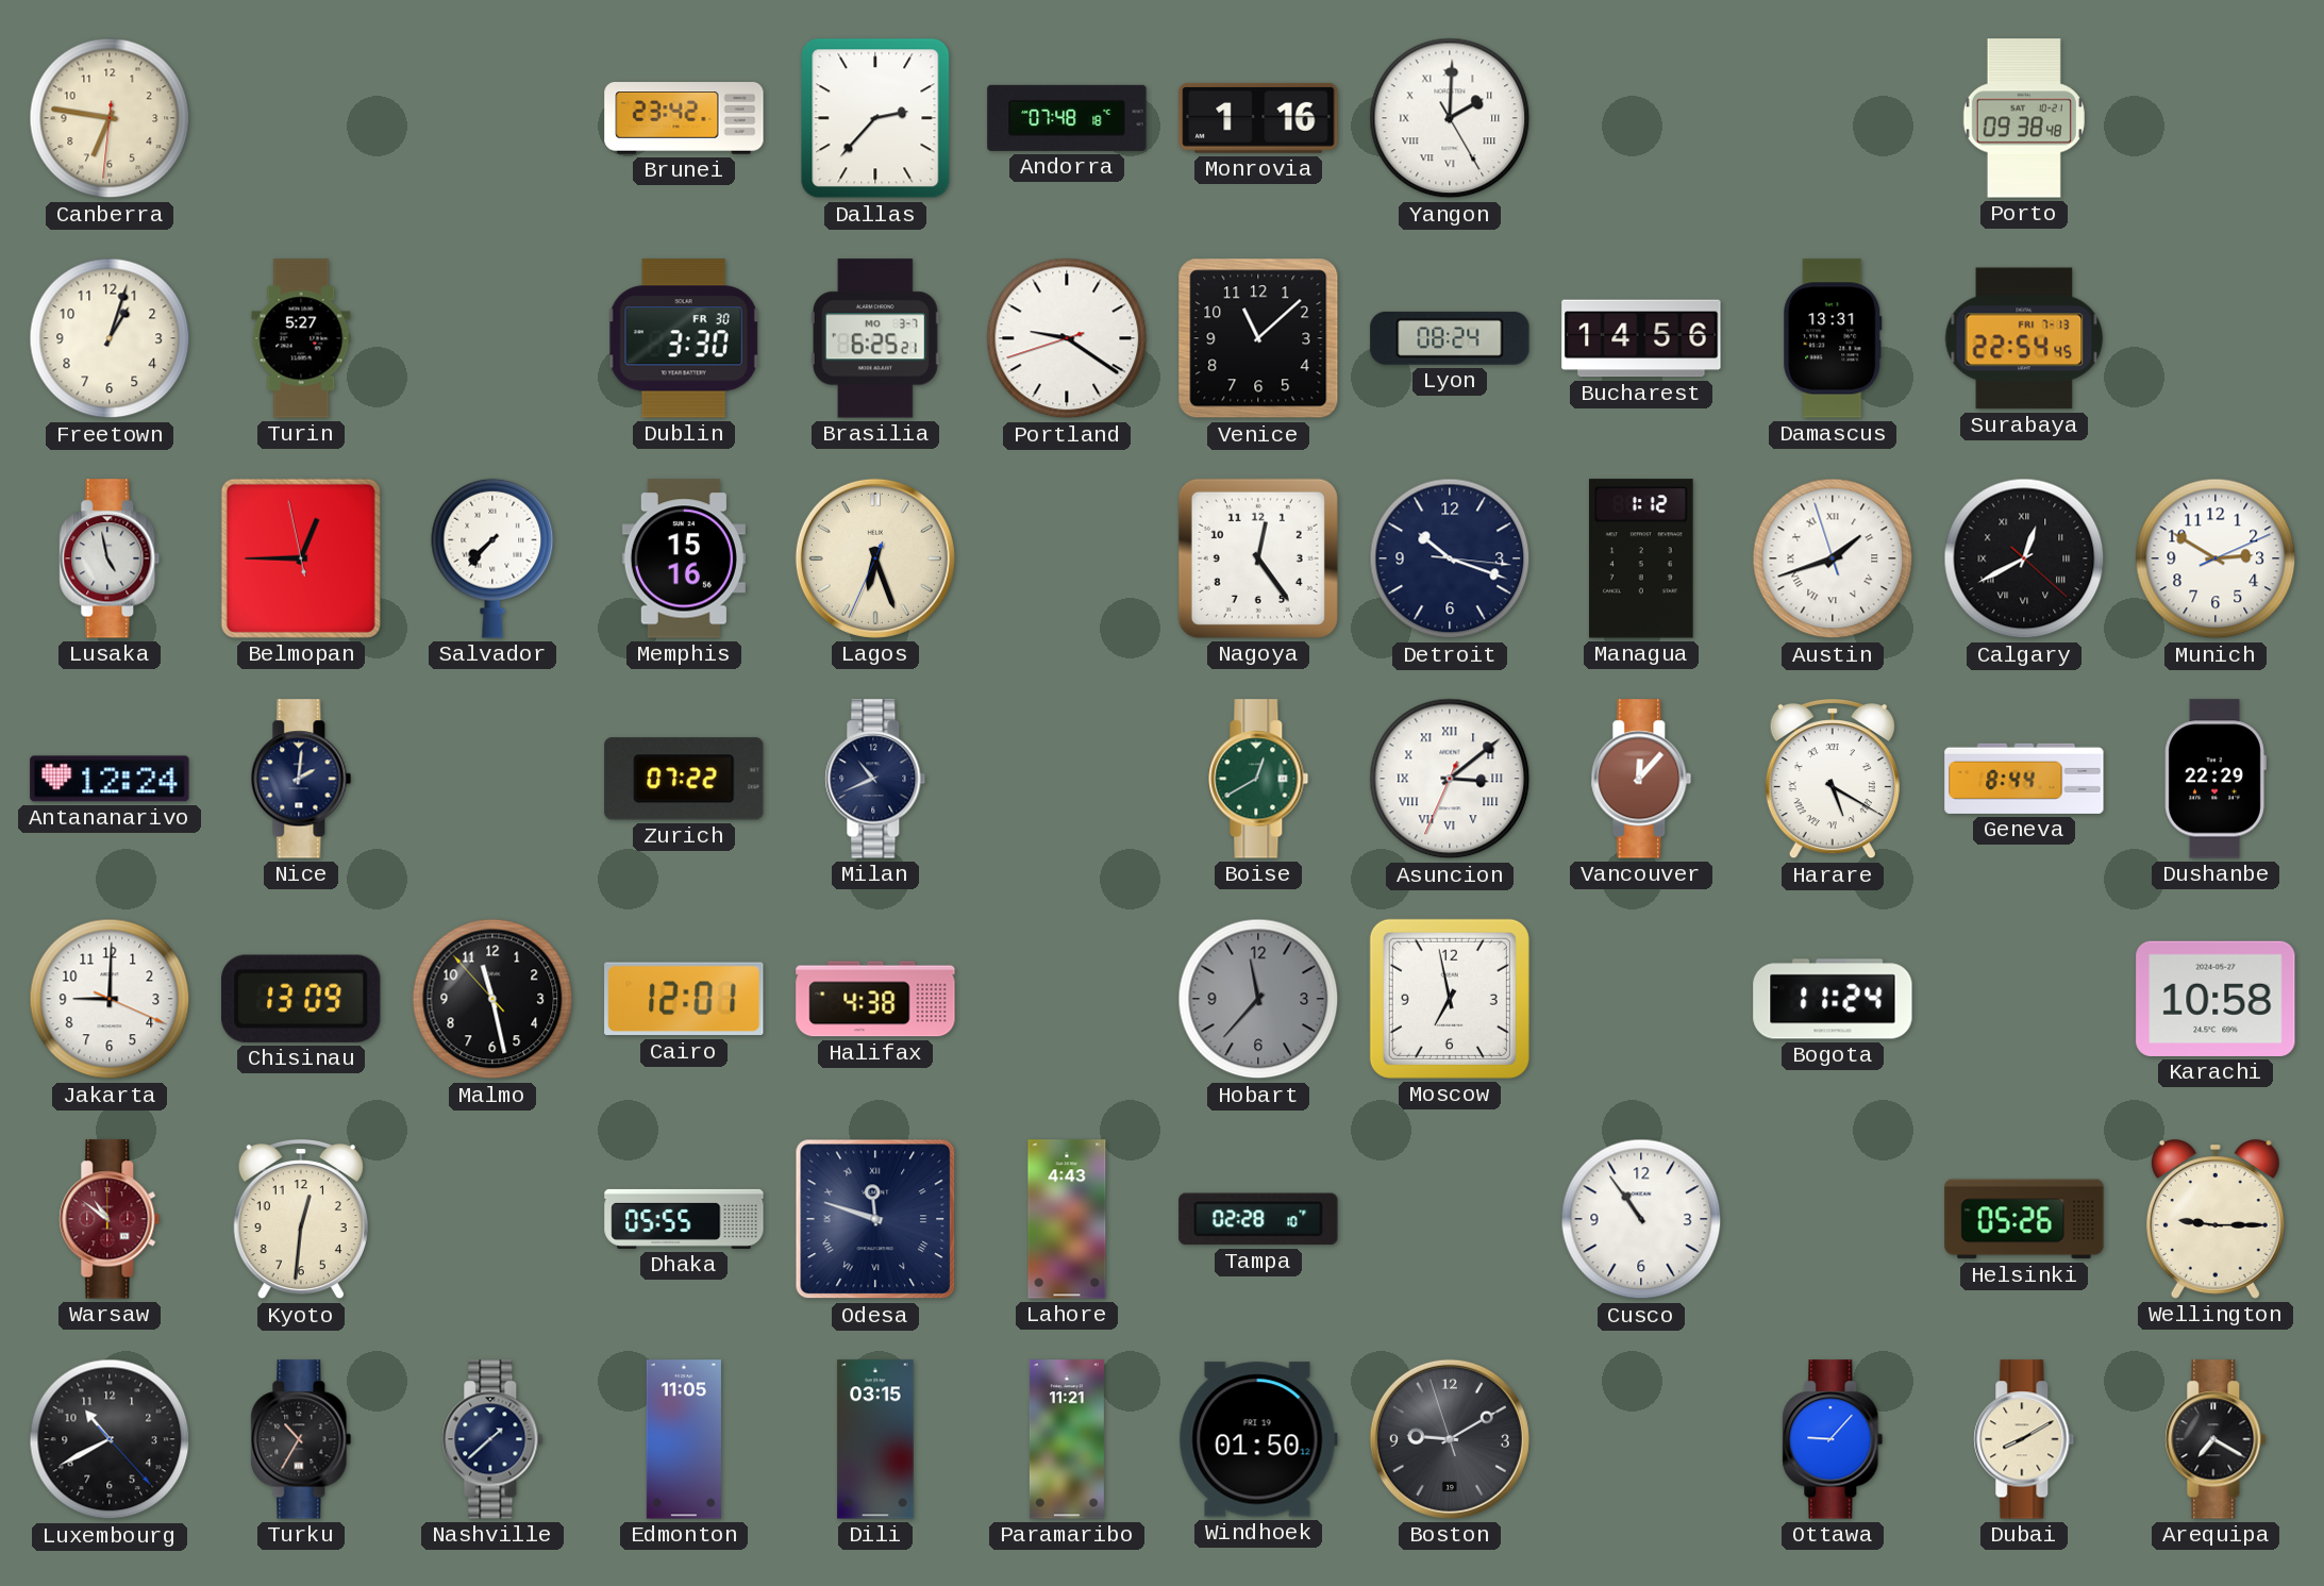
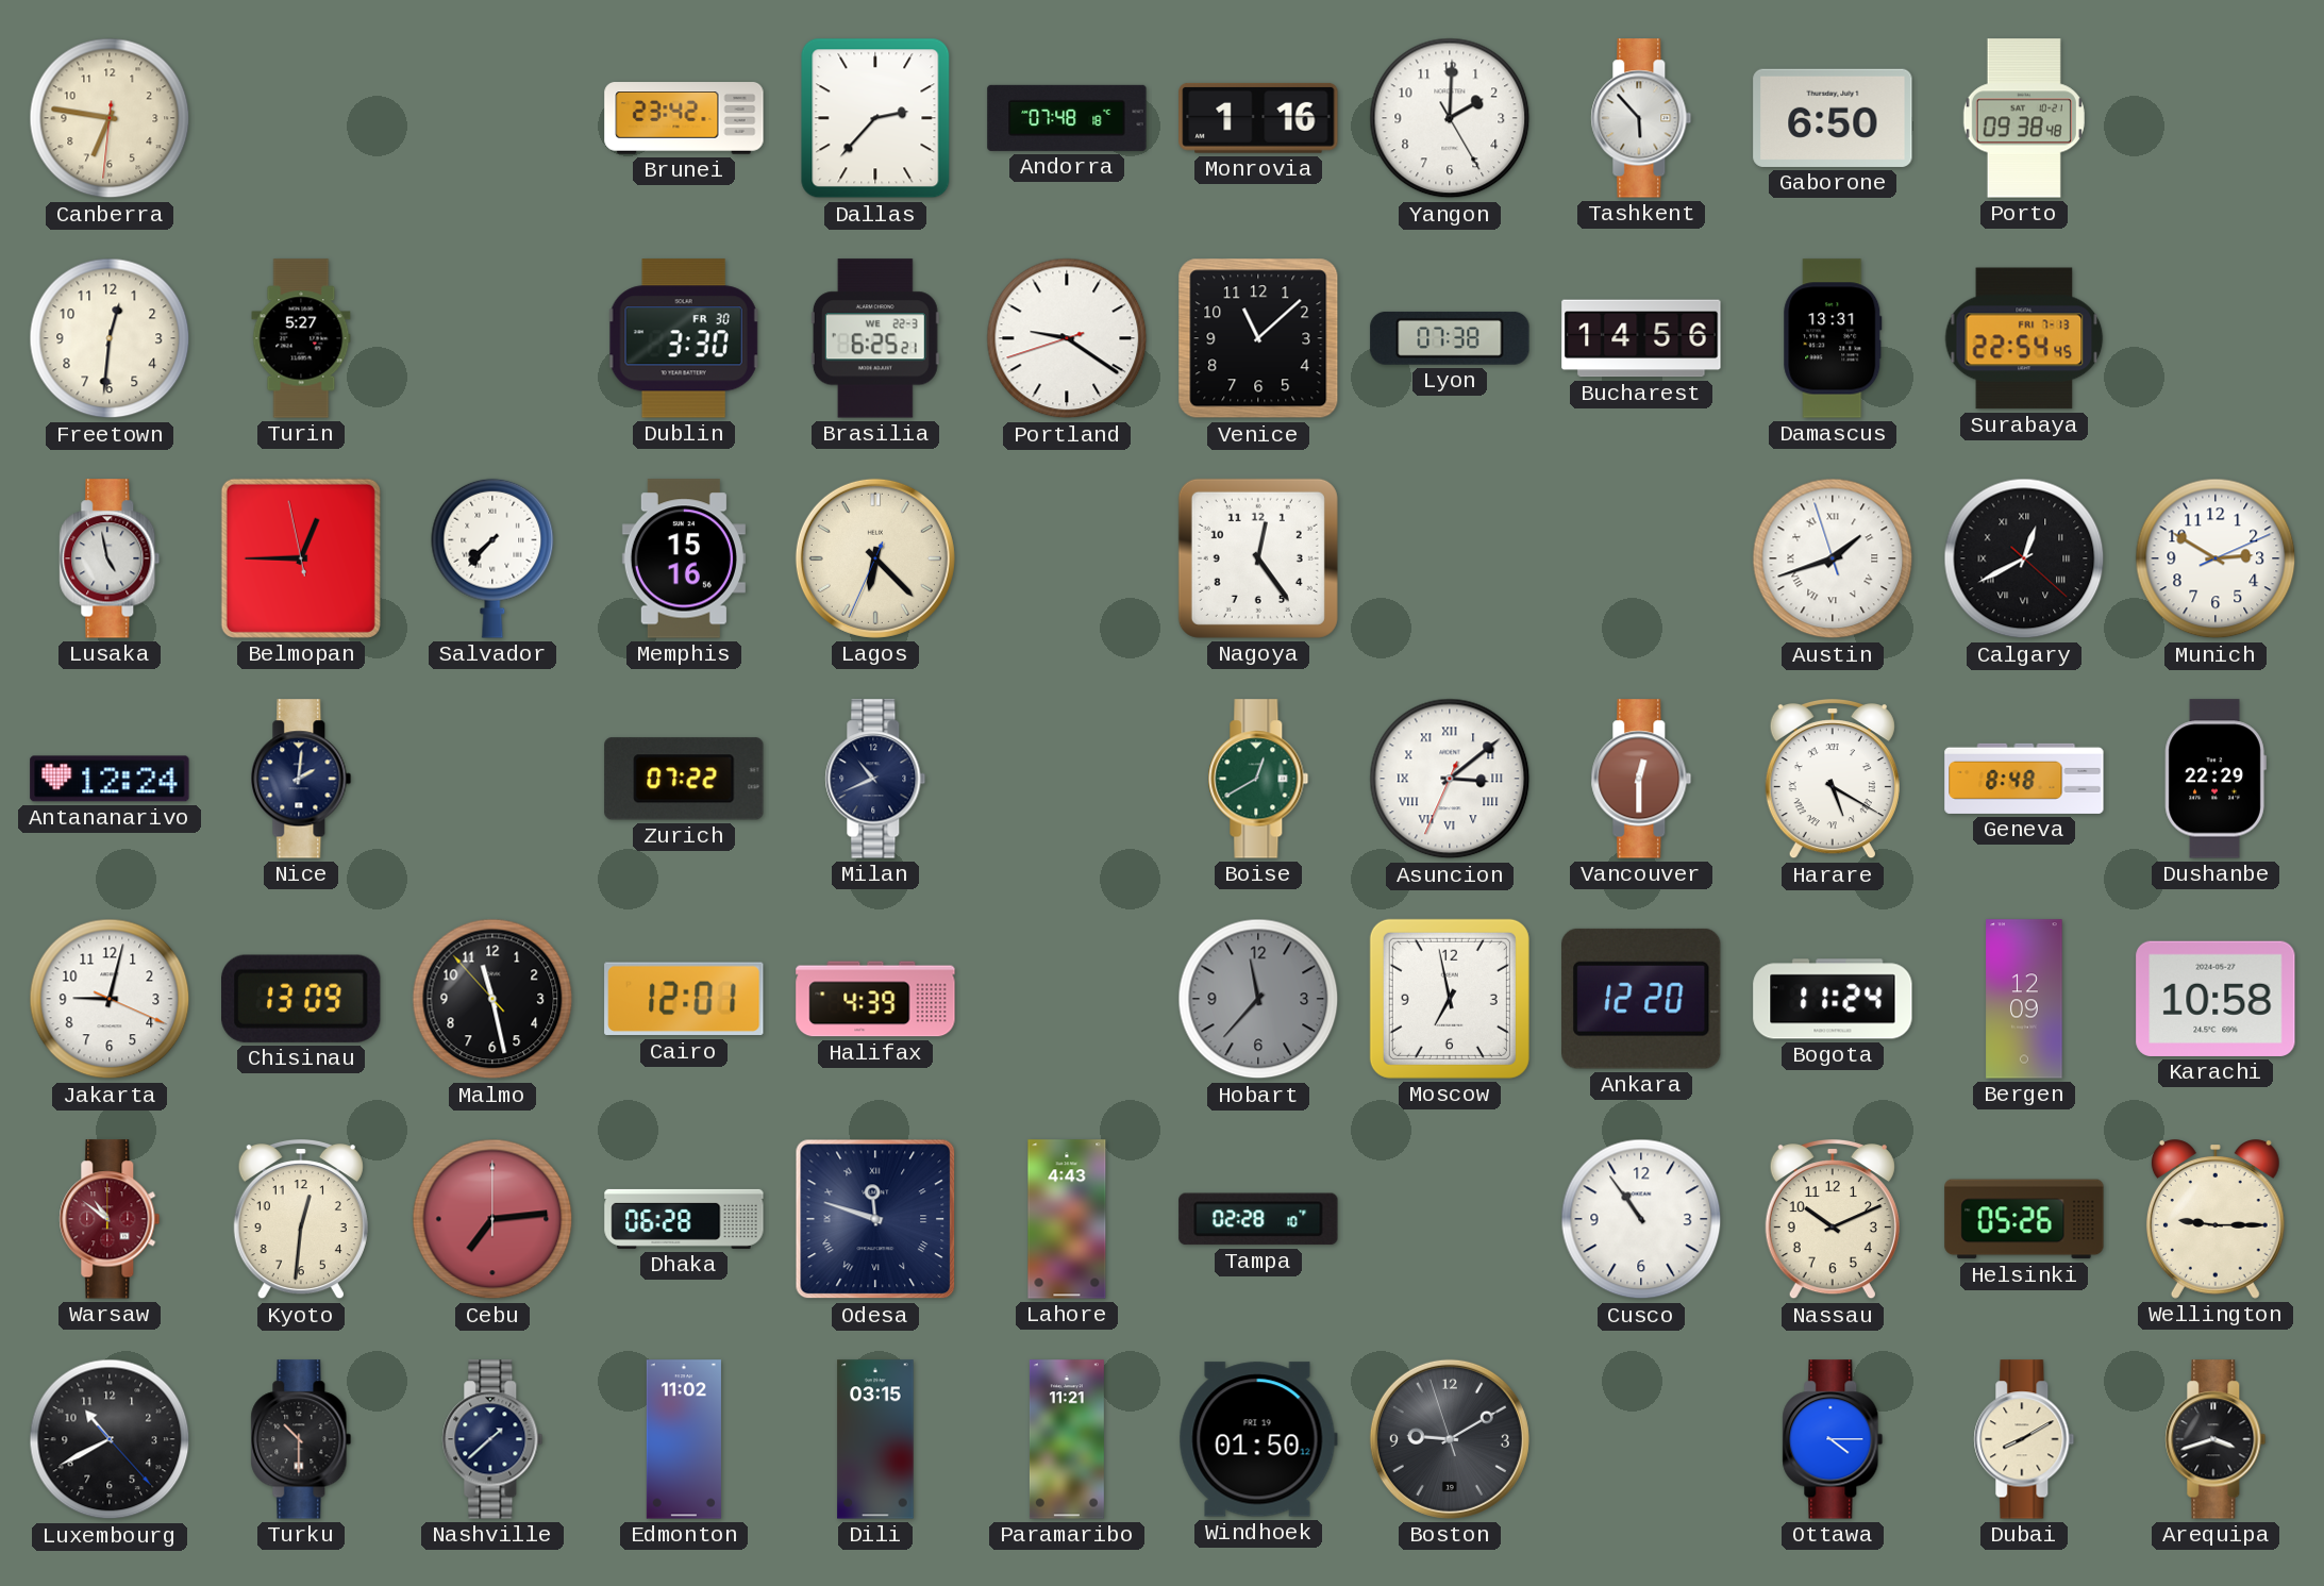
Yangon numerals: Roman -> Arabic
Tashkent: none -> 5:53
Gaborone: none -> 6:50
Freetown: 1:03 -> 12:31
Brasilia date: MO 3-7 -> WE 22-3
Lyon: 08:24 -> 07:38
Lagos: 6:26 -> 6:22
Detroit: 10:18 -> none
Managua: 1:12 -> none
Vancouver: 12:07 -> 12:30
Geneva: 8:44 -> 8:48
Jakarta: 9:00 -> 9:02
Halifax: 4:38 -> 4:39
Ankara: none -> 12:20
Bergen: none -> 12:09
Cebu: none -> 7:14
Dhaka: 05:55 -> 06:28
Nassau: none -> 10:11
Turku: 10:35 -> 10:30
Edmonton: 11:05 -> 11:02
Ottawa: 9:07 -> 4:15
Arequipa: 7:20 -> 3:42
